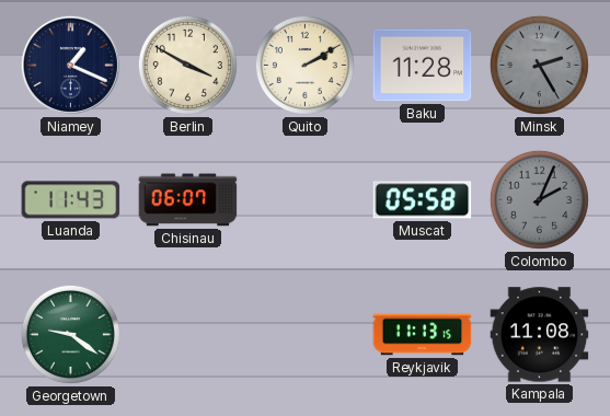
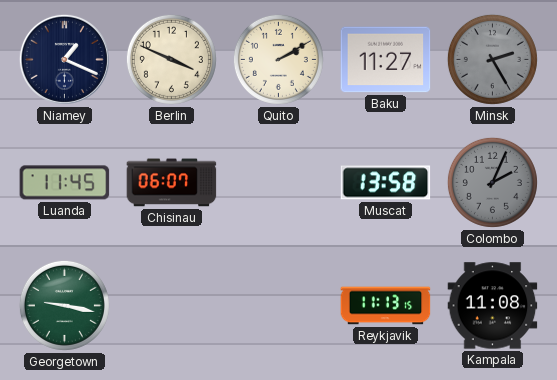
Berlin: 3:50 -> 3:49
Baku: 11:28 -> 11:27
Luanda: 11:43 -> 11:45
Muscat: 05:58 -> 13:58
Georgetown: 9:21 -> 9:17
